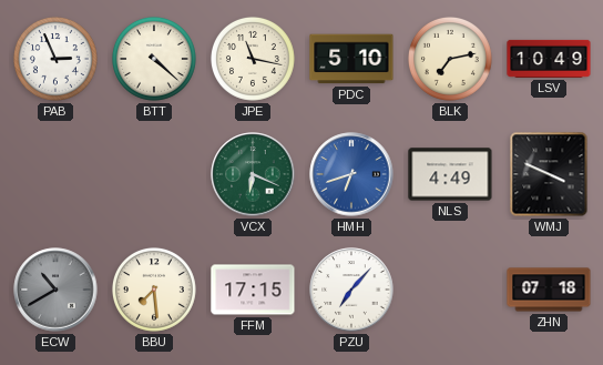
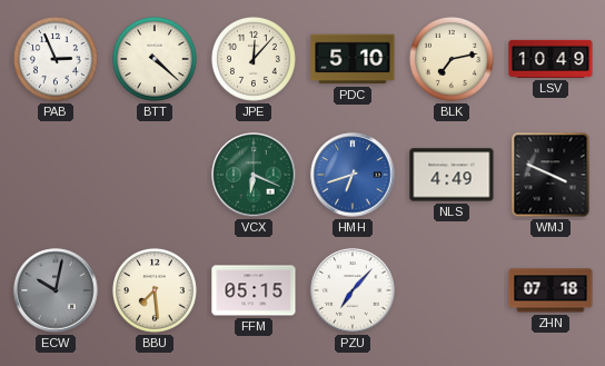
JPE: 11:17 -> 12:07
ECW: 10:40 -> 10:02
FFM: 17:15 -> 05:15
